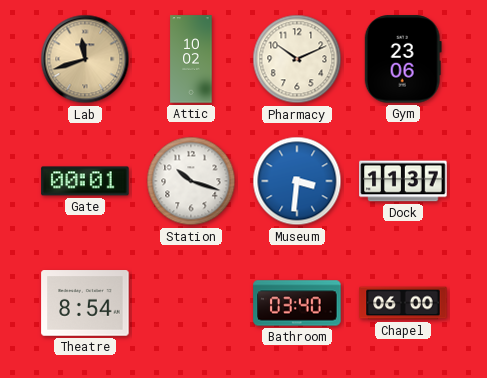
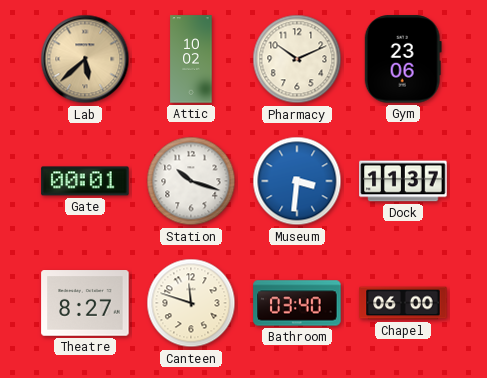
Lab: 11:42 -> 5:38
Theatre: 8:54 -> 8:27
Canteen: none -> 11:48
